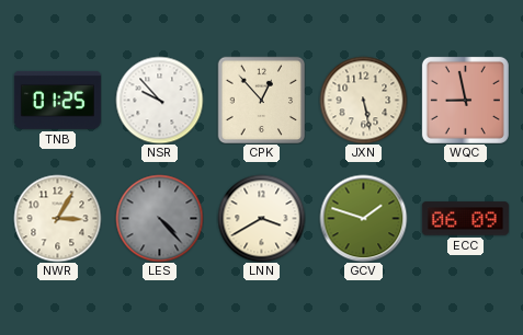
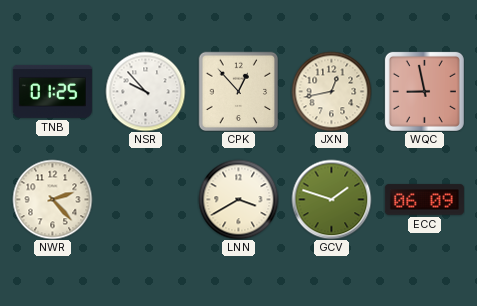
JXN: 5:28 -> 12:43
NWR: 3:05 -> 2:23
LES: 4:23 -> none
